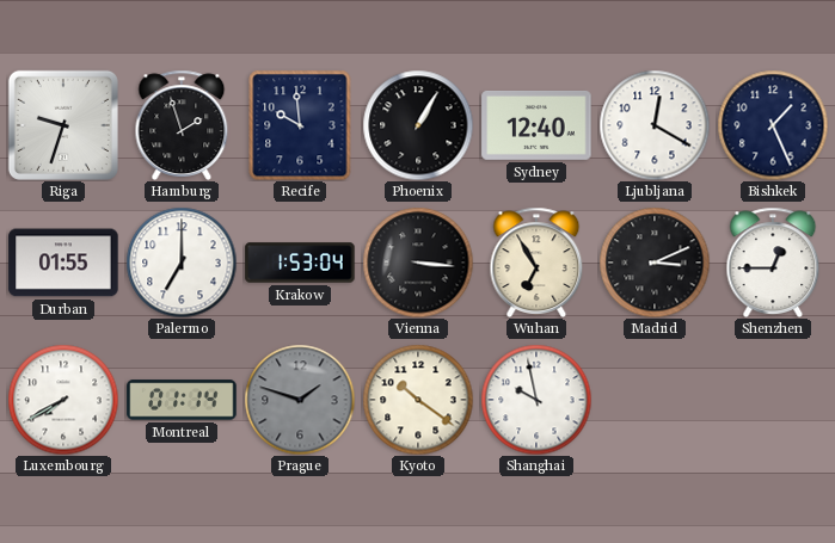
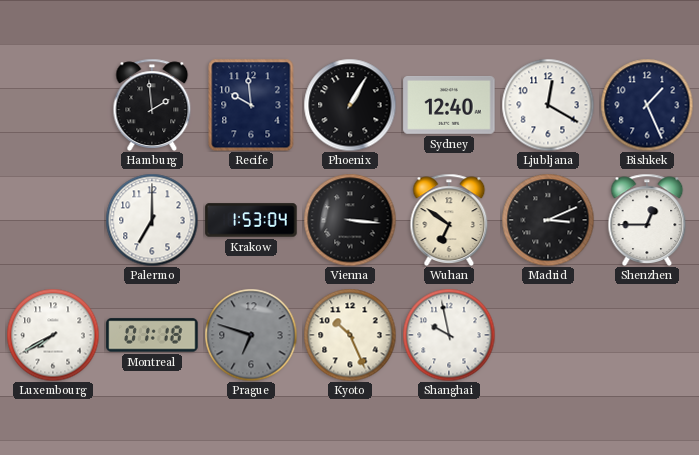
Riga: 9:33 -> none
Hamburg: 1:57 -> 1:59
Durban: 01:55 -> none
Wuhan: 6:55 -> 6:51
Montreal: 01:14 -> 01:18
Prague: 1:48 -> 6:48
Kyoto: 10:21 -> 10:26
